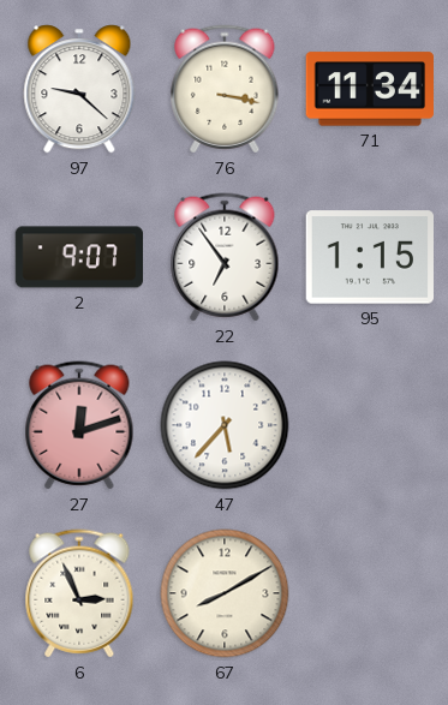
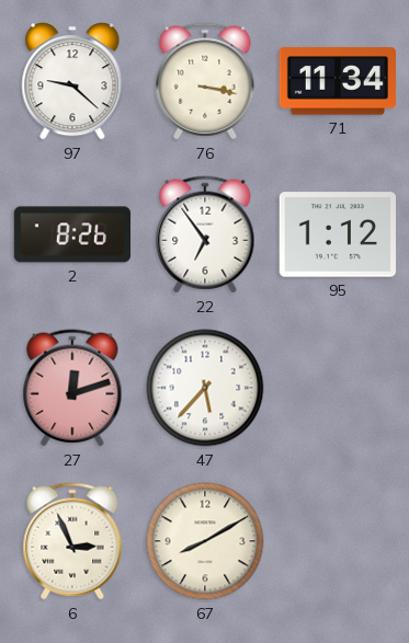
2: 9:07 -> 8:26
95: 1:15 -> 1:12
